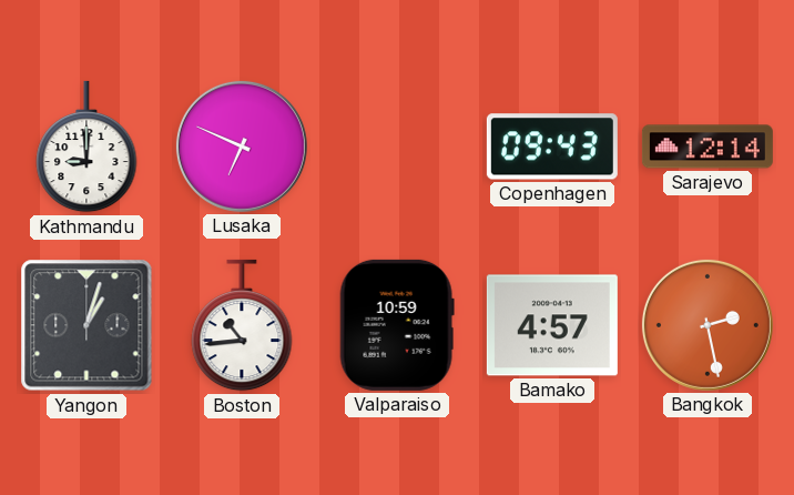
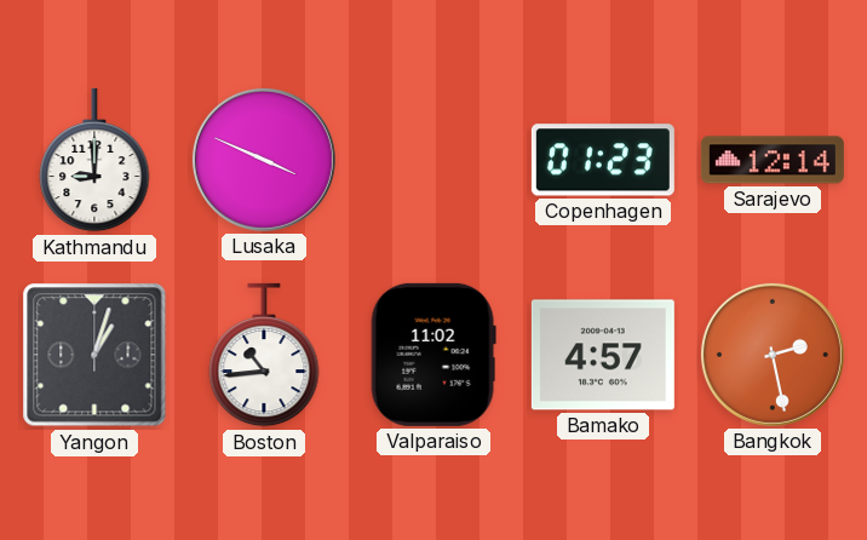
Lusaka: 6:49 -> 3:49
Copenhagen: 09:43 -> 01:23
Valparaiso: 10:59 -> 11:02
